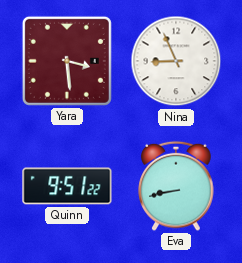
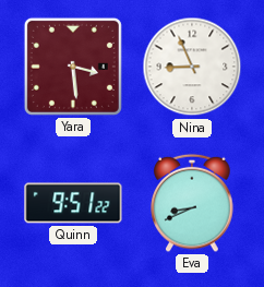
Eva: 8:43 -> 8:41
